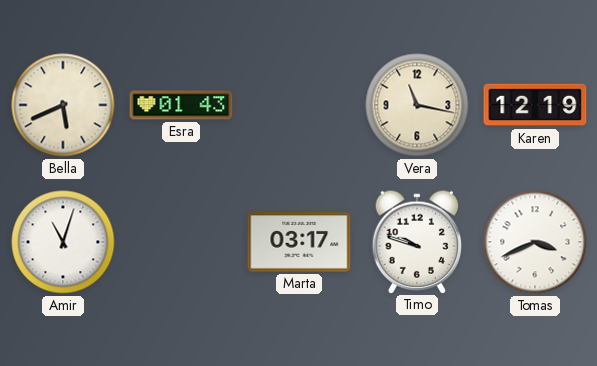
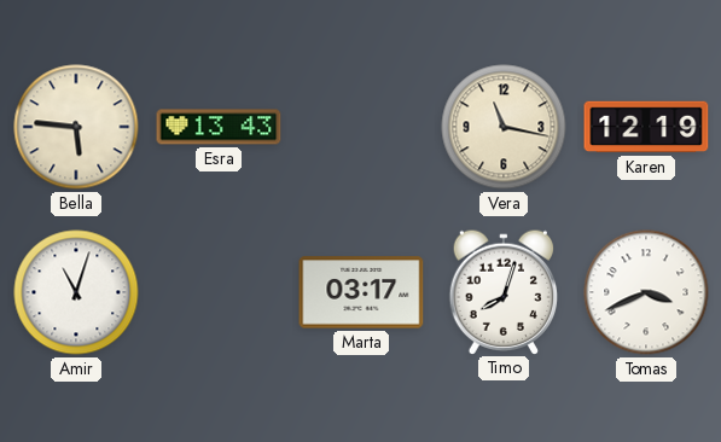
Bella: 5:41 -> 5:46
Esra: 01:43 -> 13:43
Timo: 9:48 -> 8:03
